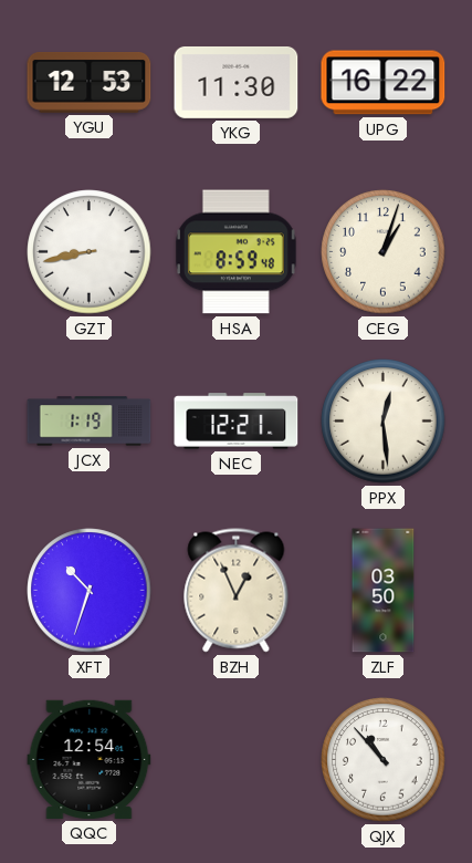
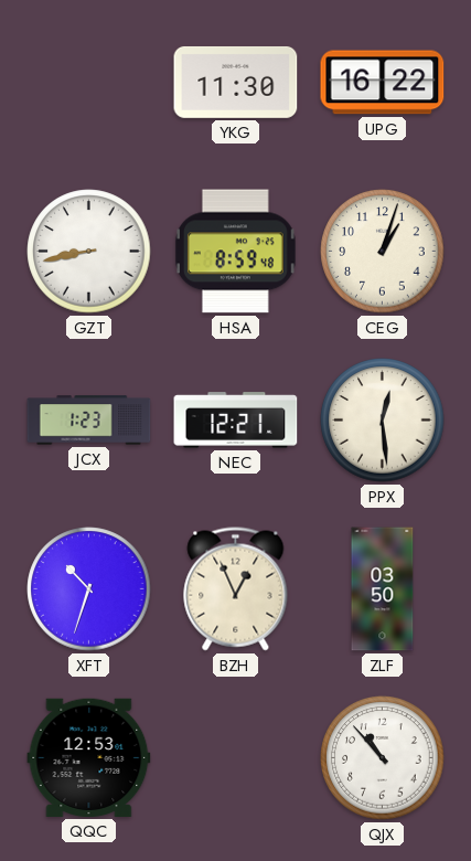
YGU: 12:53 -> none
JCX: 1:19 -> 1:23
QQC: 12:54 -> 12:53
